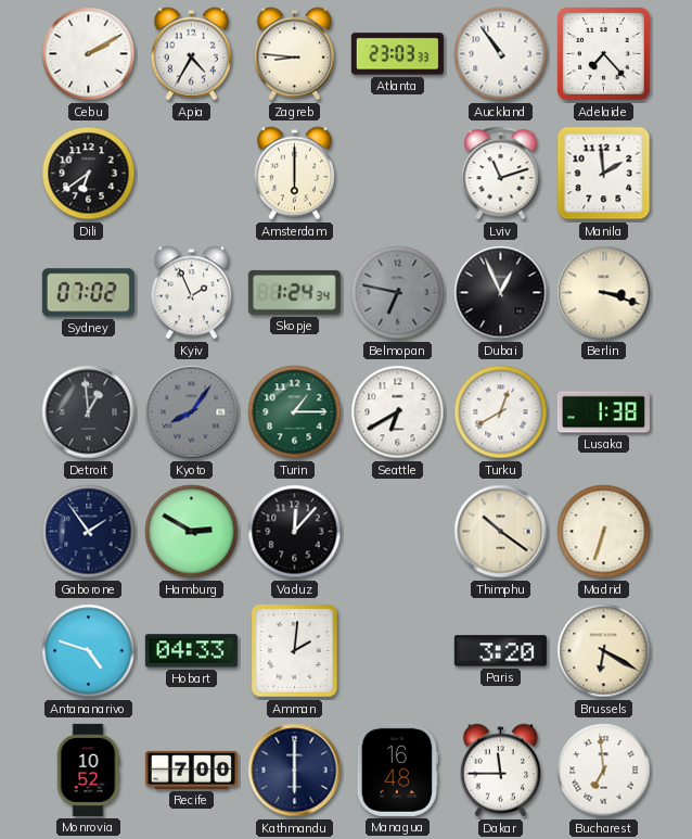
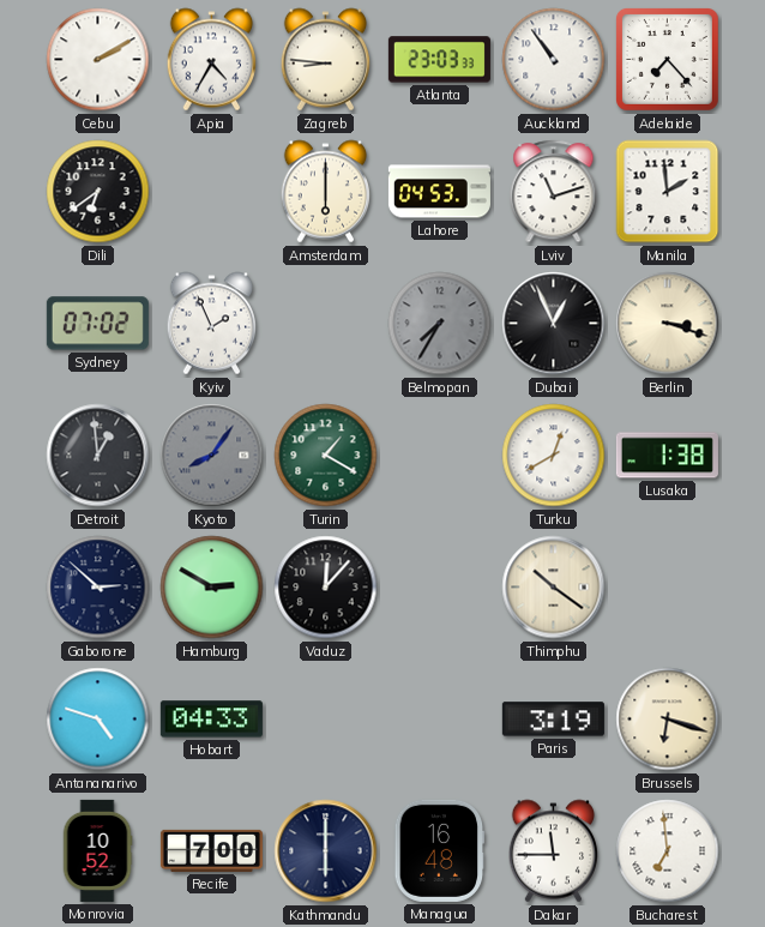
Lahore: none -> 04:53
Skopje: 1:24 -> none
Belmopan: 6:47 -> 7:35
Turin: 1:15 -> 1:20
Seattle: 6:40 -> none
Gaborone: 1:54 -> 2:52
Madrid: 6:33 -> none
Amman: 2:01 -> none
Paris: 3:20 -> 3:19
Brussels: 6:20 -> 6:18
